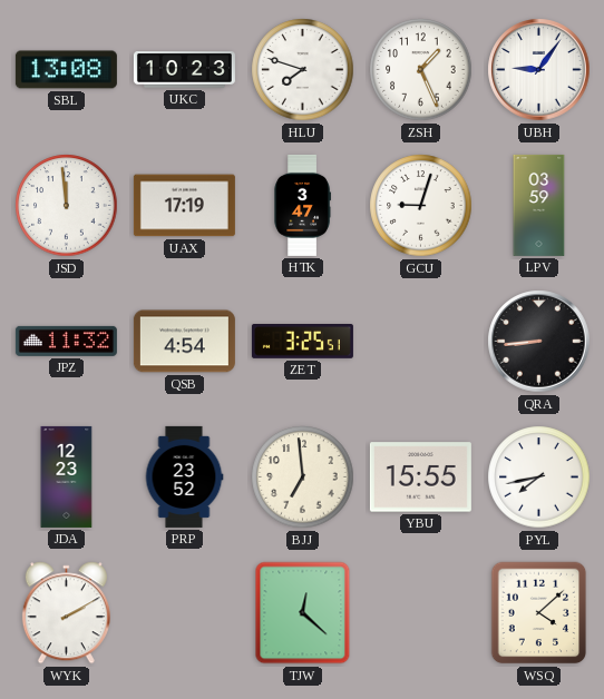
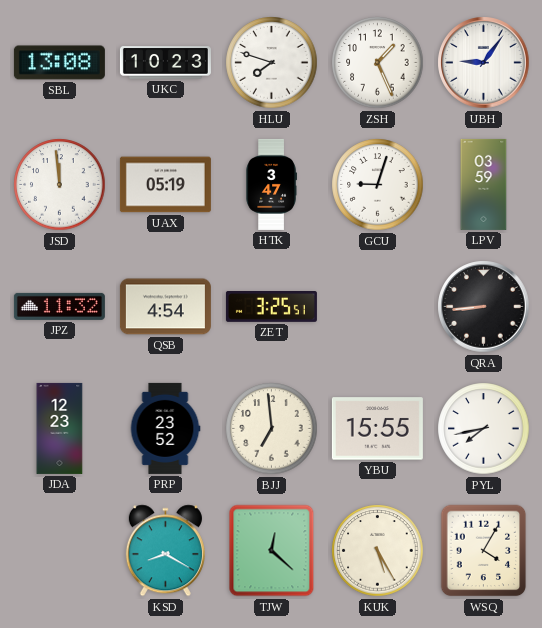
UAX: 17:19 -> 05:19
WYK: 2:10 -> none
KSD: none -> 8:20
KUK: none -> 5:25
WSQ: 4:08 -> 4:05
